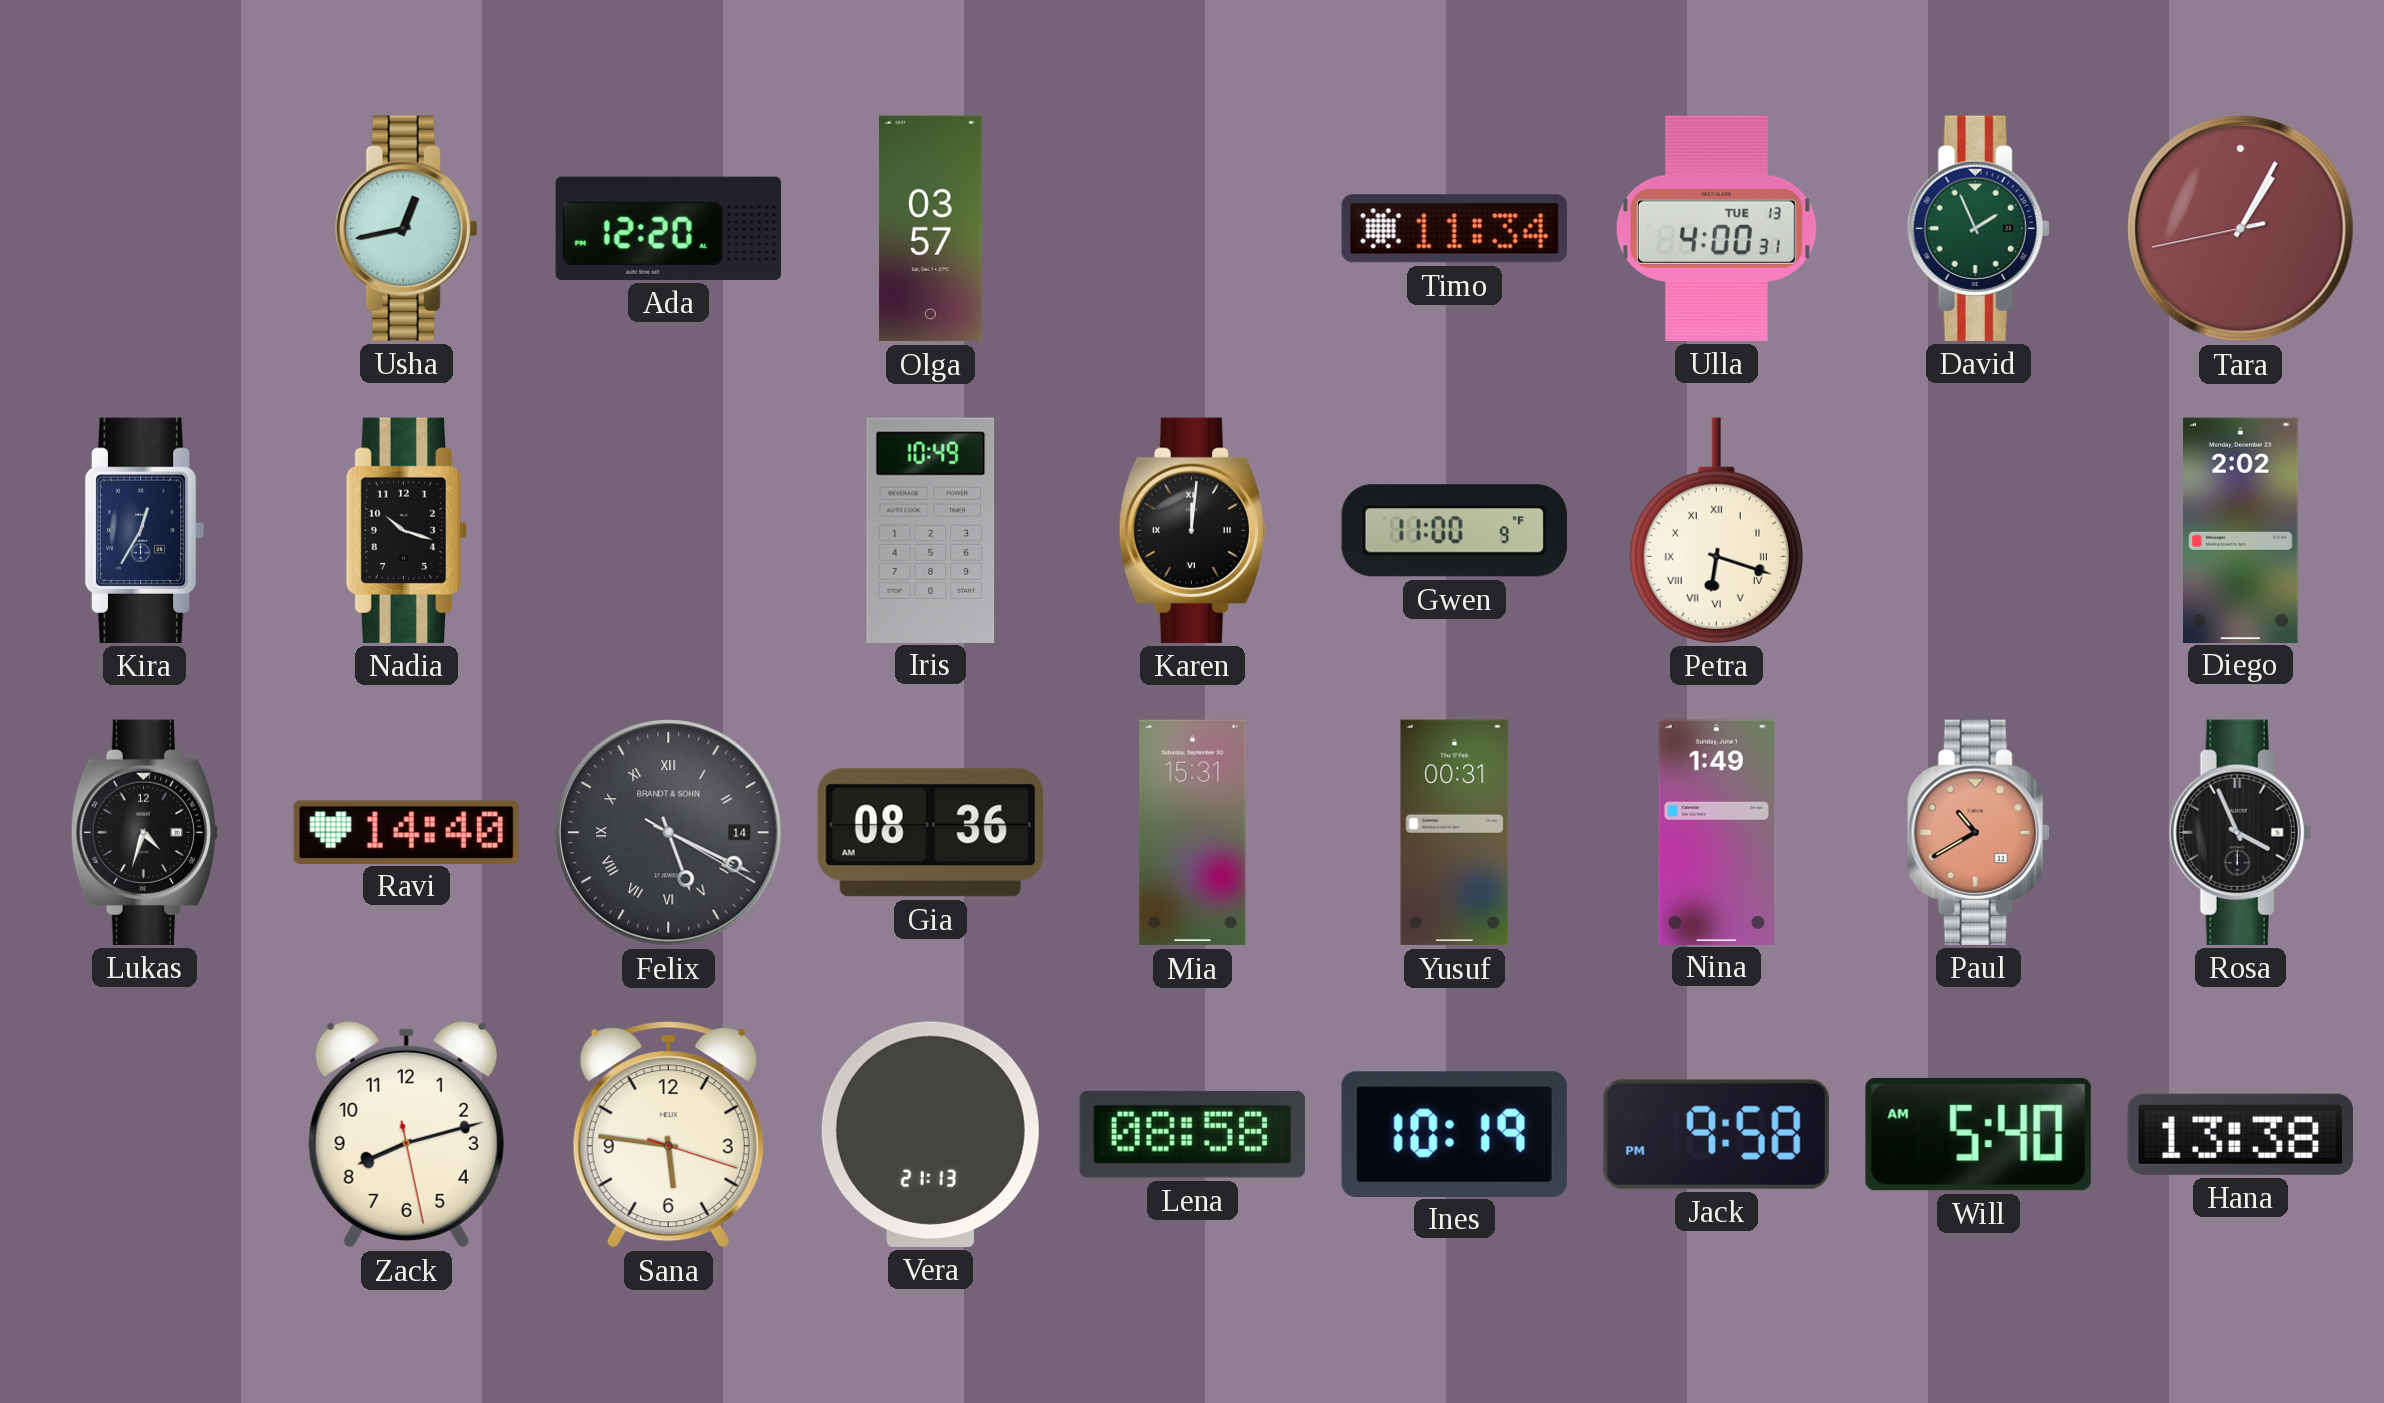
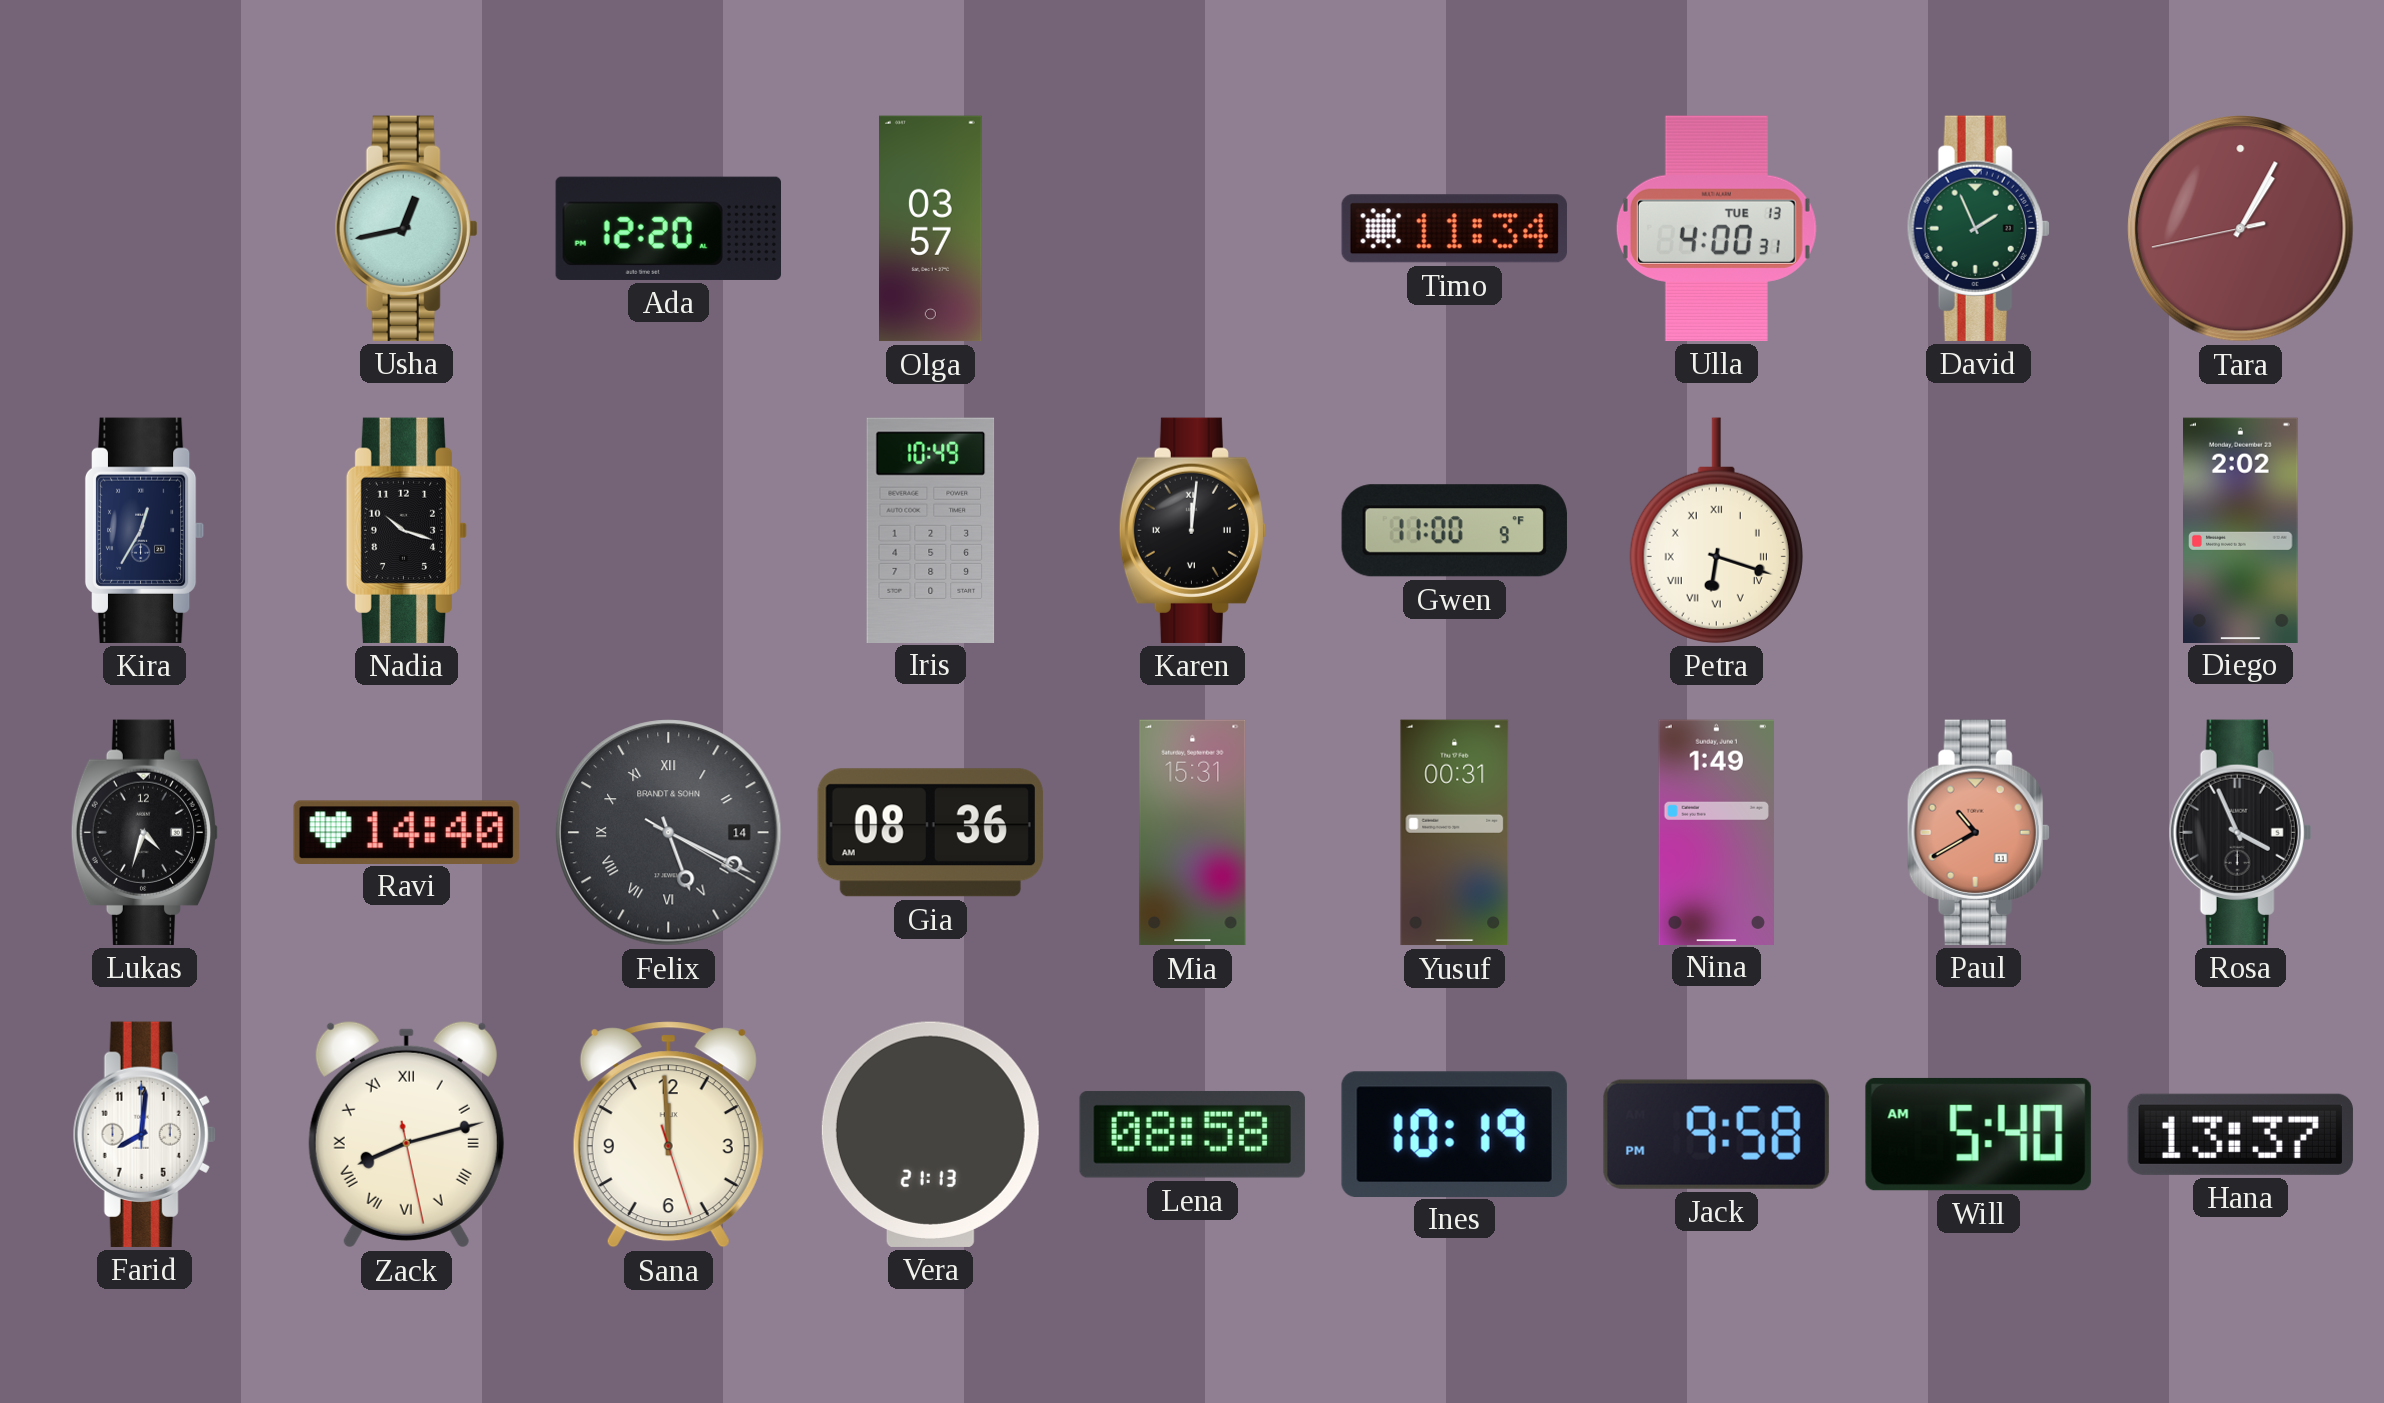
Farid: none -> 8:01
Zack numerals: Arabic -> Roman
Sana: 5:46 -> 11:59
Hana: 13:38 -> 13:37
